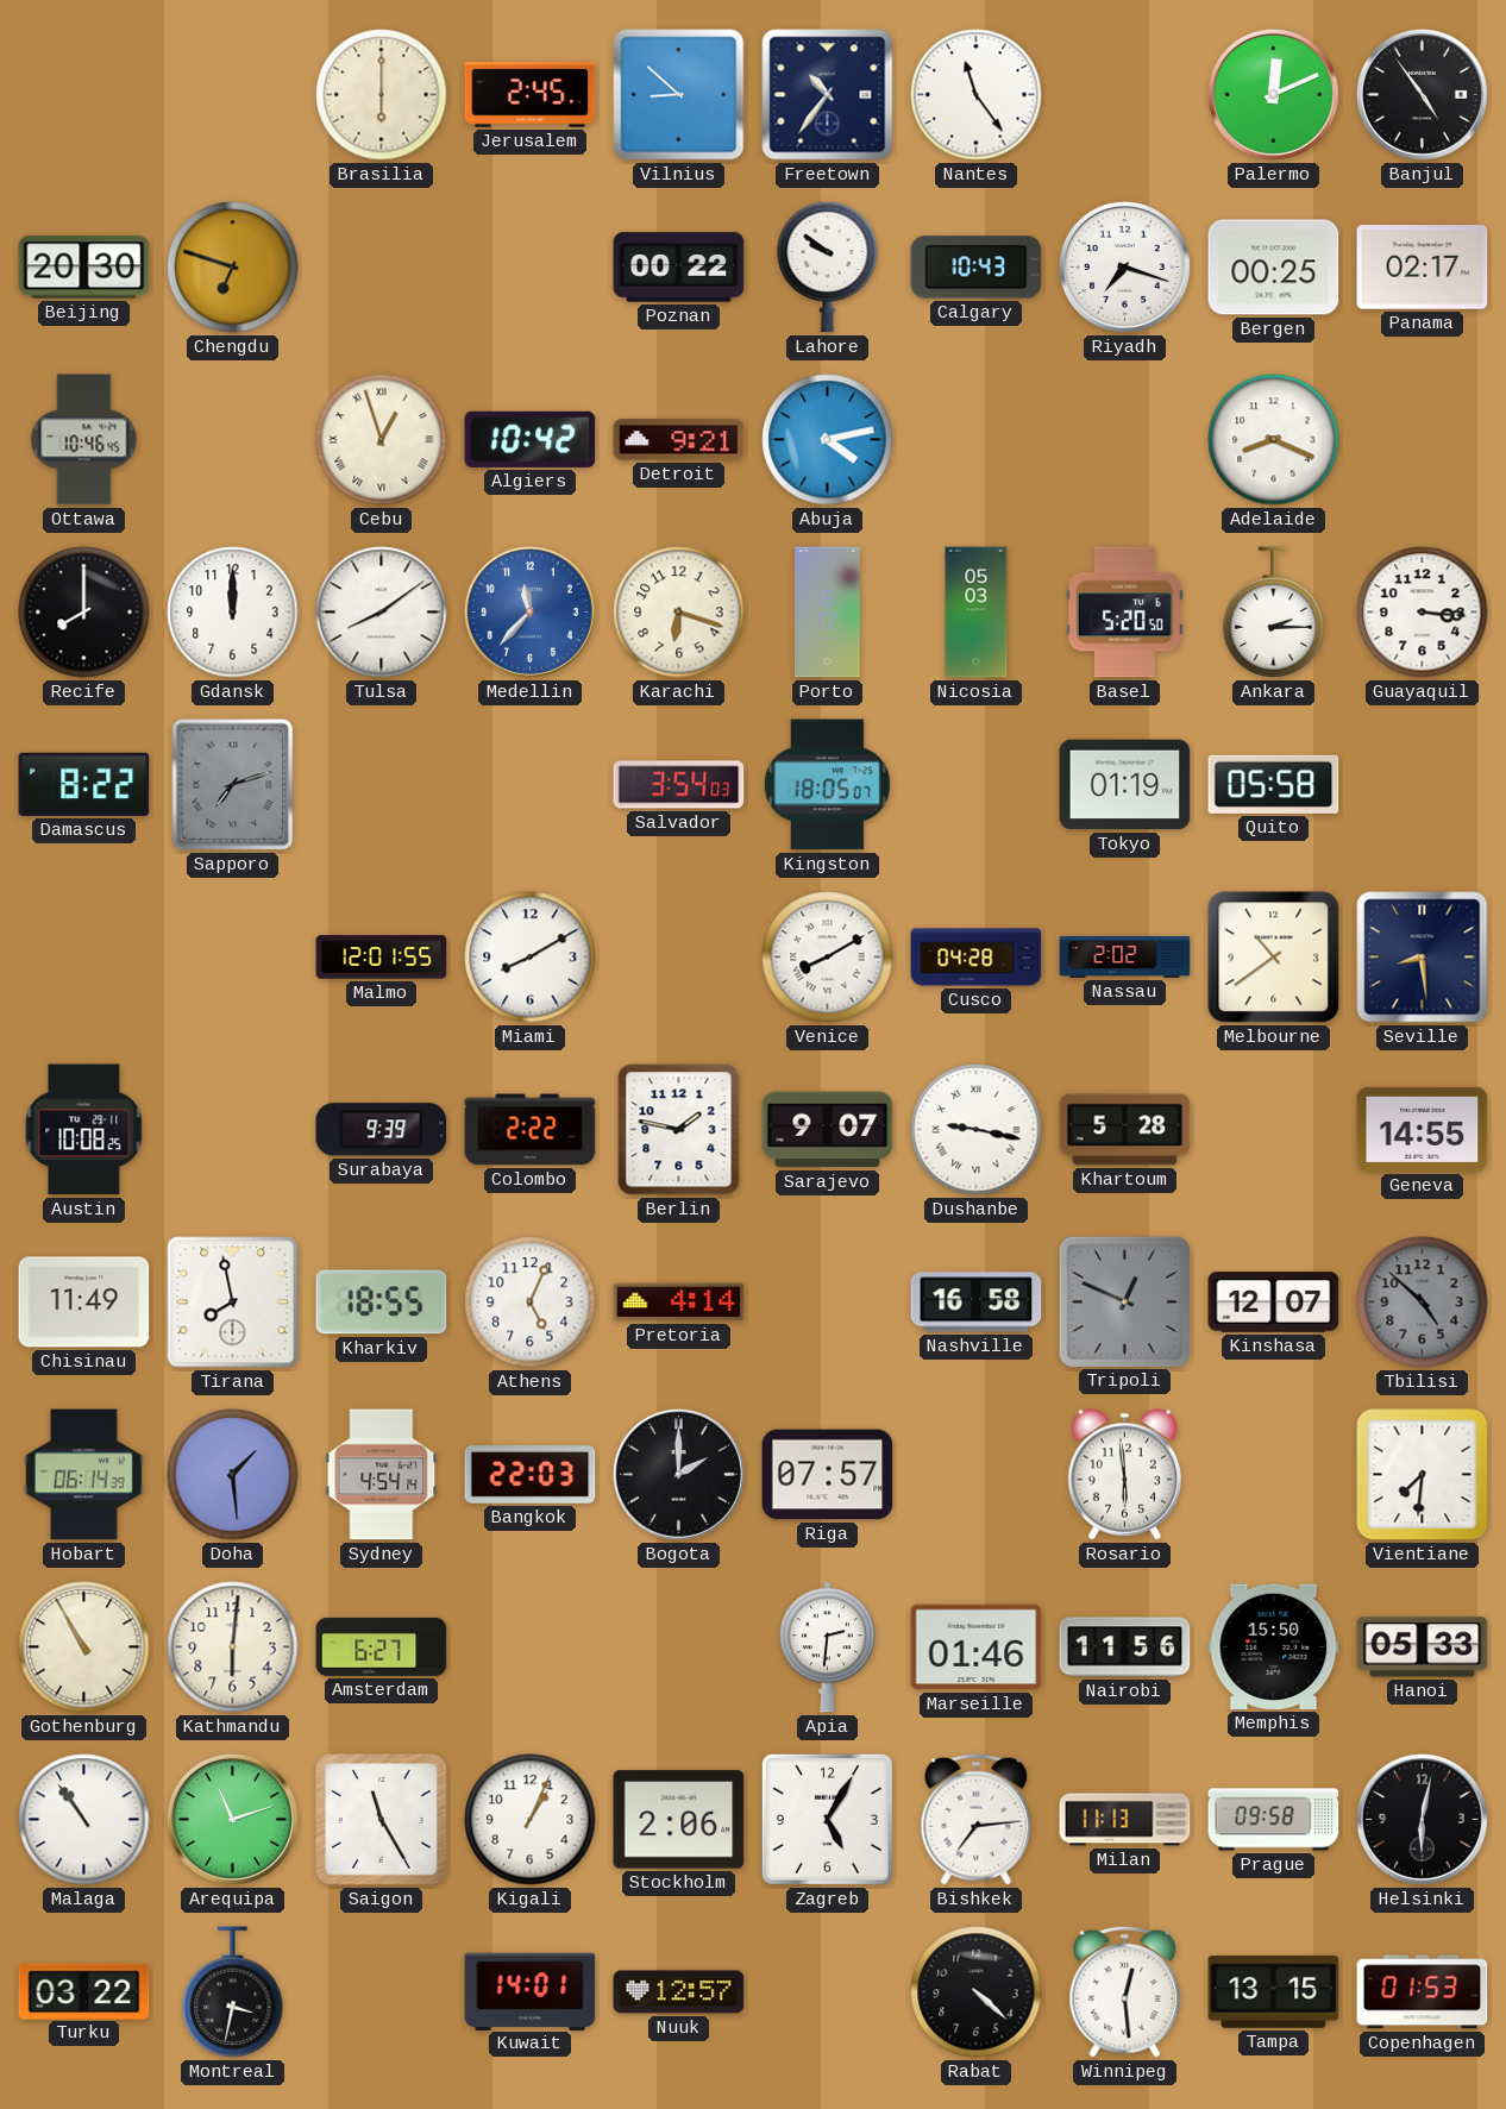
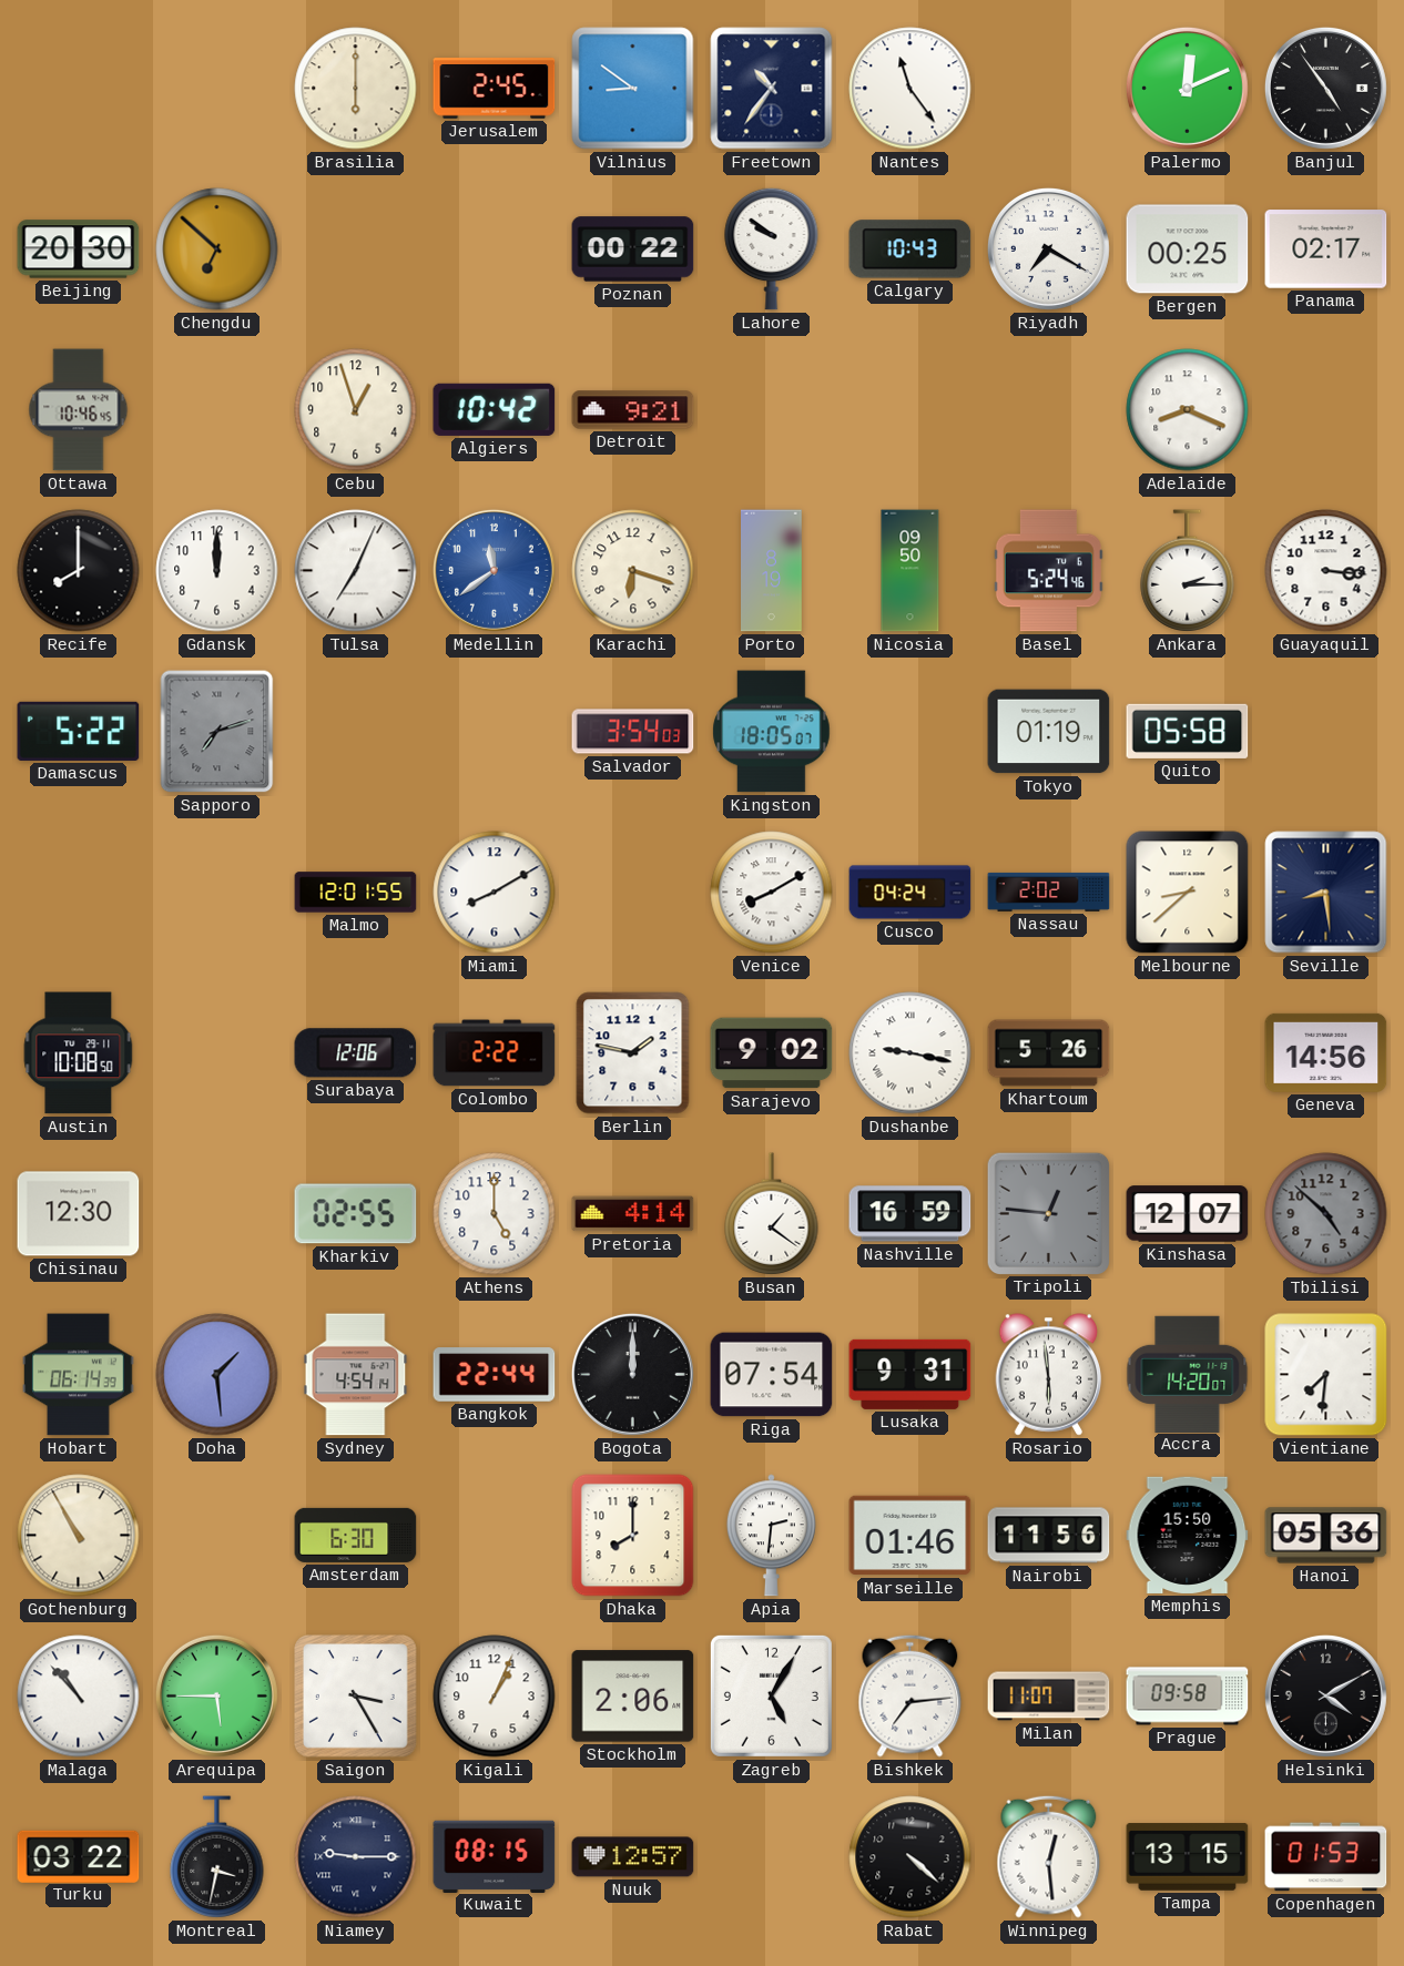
Vilnius: 8:52 -> 8:51
Chengdu: 6:48 -> 6:52
Riyadh: 7:18 -> 7:20
Cebu numerals: Roman -> Arabic
Abuja: 4:13 -> none
Tulsa: 8:09 -> 7:04
Medellin: 11:37 -> 11:39
Porto: 8:17 -> 8:19
Nicosia: 05:03 -> 09:50
Basel: 5:20 -> 5:24
Damascus: 8:22 -> 5:22
Cusco: 04:28 -> 04:24
Melbourne: 10:39 -> 8:38
Austin: 10:08:25 -> 10:08:50
Surabaya: 9:39 -> 12:06
Sarajevo: 9:07 -> 9:02
Khartoum: 5:28 -> 5:26
Geneva: 14:55 -> 14:56
Chisinau: 11:49 -> 12:30
Tirana: 7:58 -> none
Kharkiv: 18:55 -> 02:55
Athens: 5:04 -> 5:00
Busan: none -> 1:21
Nashville: 16:58 -> 16:59
Tripoli: 12:49 -> 12:46
Bangkok: 22:03 -> 22:44
Bogota: 2:00 -> 12:00
Riga: 07:57 -> 07:54
Lusaka: none -> 9:31
Accra: none -> 14:20
Kathmandu: 6:01 -> none
Amsterdam: 6:27 -> 6:30
Dhaka: none -> 8:00
Hanoi: 05:33 -> 05:36
Malaga: 10:54 -> 10:53
Arequipa: 11:12 -> 5:45
Saigon: 11:25 -> 3:25
Milan: 11:13 -> 11:07
Helsinki: 6:02 -> 4:10
Niamey: none -> 9:15
Kuwait: 14:01 -> 08:15
